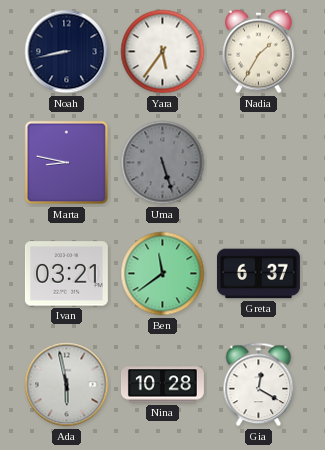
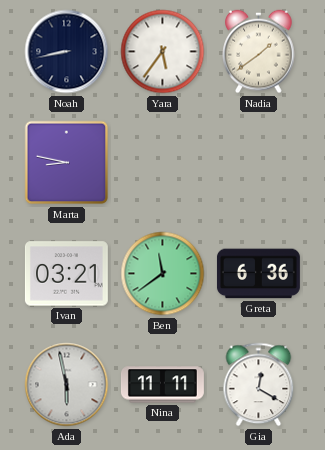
Nadia: 1:35 -> 1:39
Uma: 5:27 -> none
Greta: 6:37 -> 6:36
Nina: 10:28 -> 11:11
